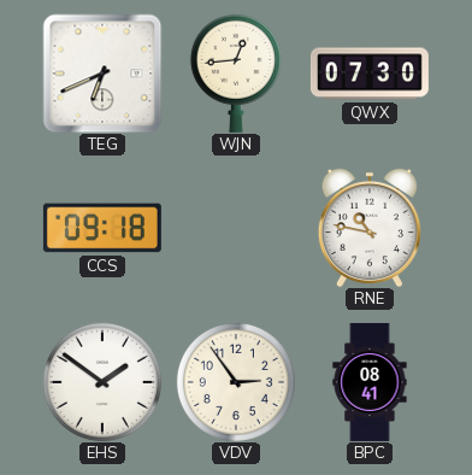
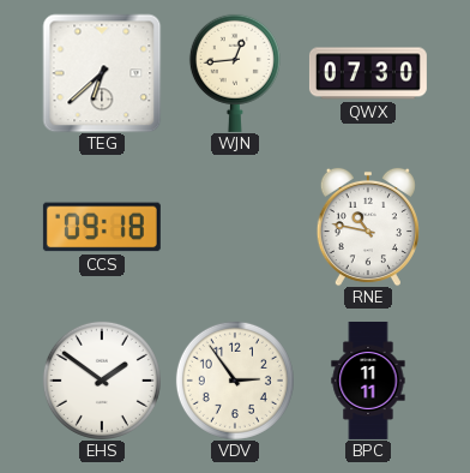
TEG: 6:41 -> 6:38
BPC: 08:41 -> 11:11
